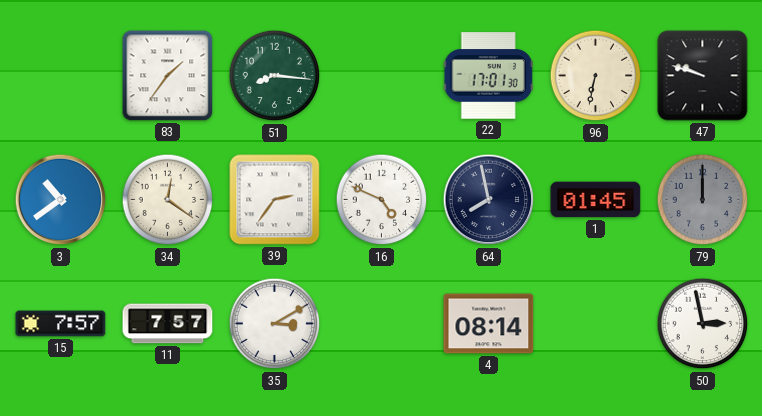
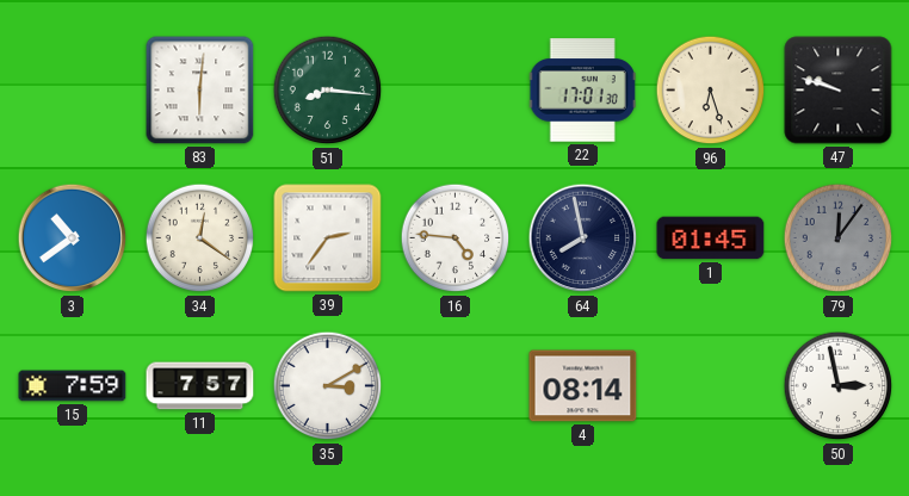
83: 1:36 -> 6:01
96: 6:32 -> 6:27
16: 4:49 -> 4:46
79: 12:00 -> 12:06
15: 7:57 -> 7:59
